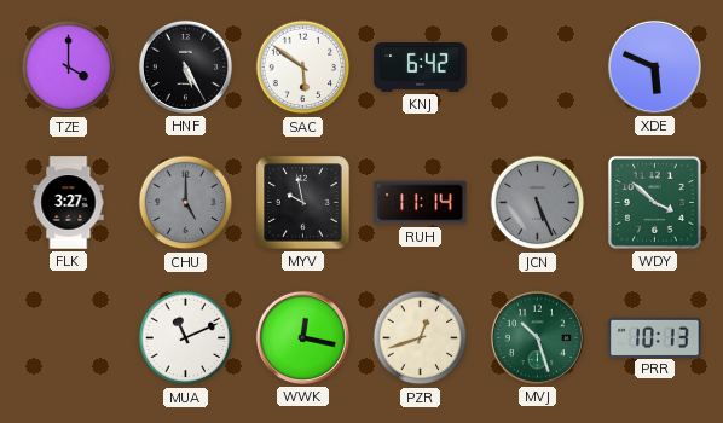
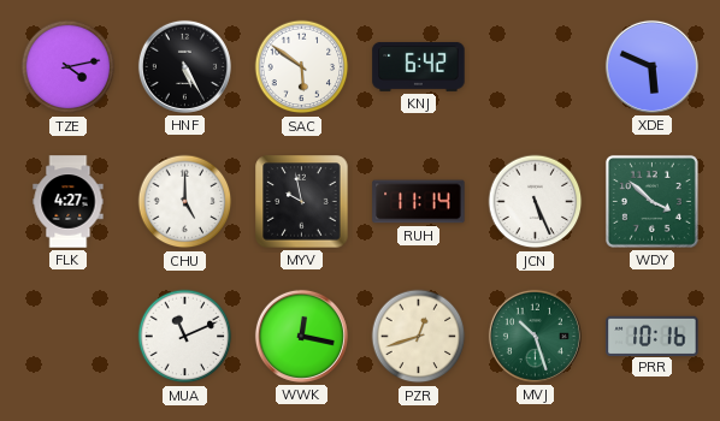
TZE: 4:00 -> 4:13
FLK: 3:27 -> 4:27
CHU dial: grey -> white
JCN dial: grey -> white
PRR: 10:13 -> 10:16
